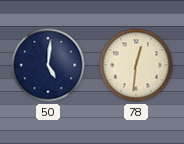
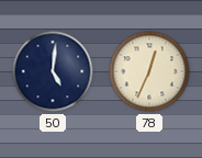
78: 12:31 -> 12:34
